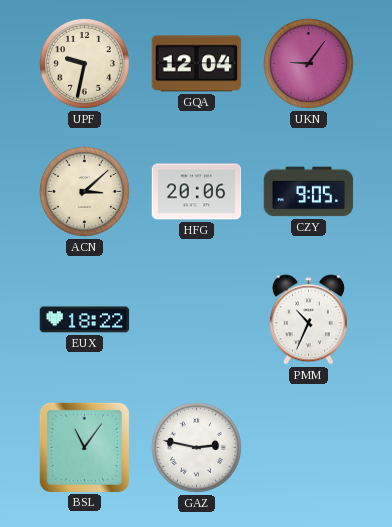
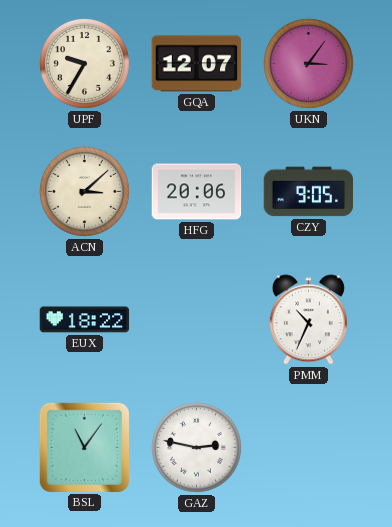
UPF: 9:32 -> 9:35
GQA: 12:04 -> 12:07
UKN: 9:06 -> 3:06
